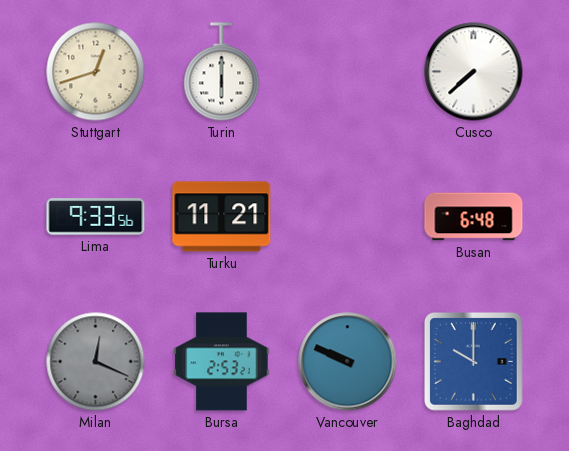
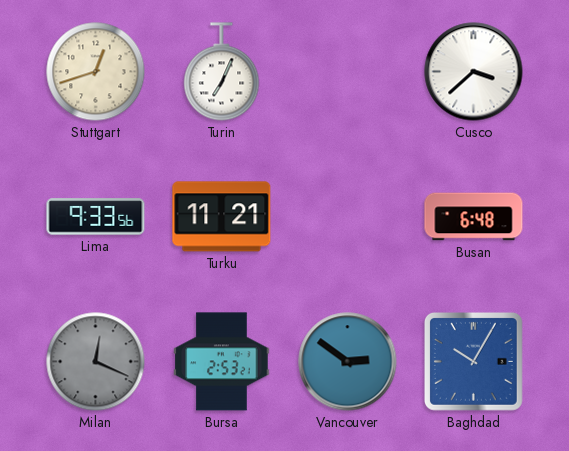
Turin: 6:00 -> 7:04
Cusco: 7:38 -> 3:38
Vancouver: 9:49 -> 2:51
Baghdad: 10:00 -> 10:05
